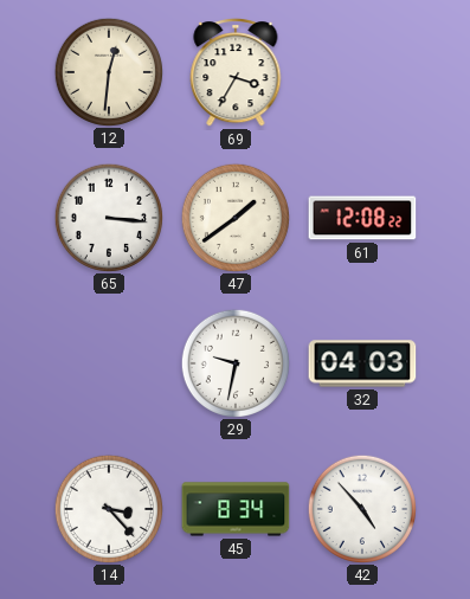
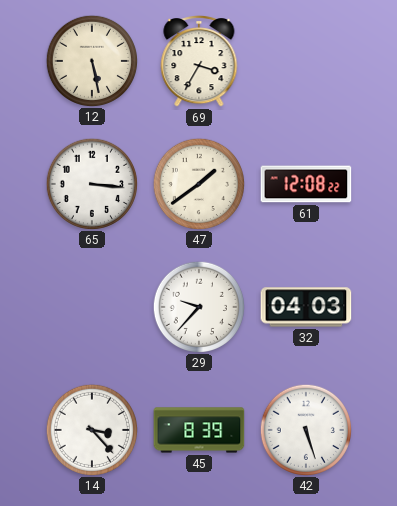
12: 12:31 -> 5:28
29: 9:32 -> 9:37
45: 8:34 -> 8:39
42: 4:53 -> 5:27
